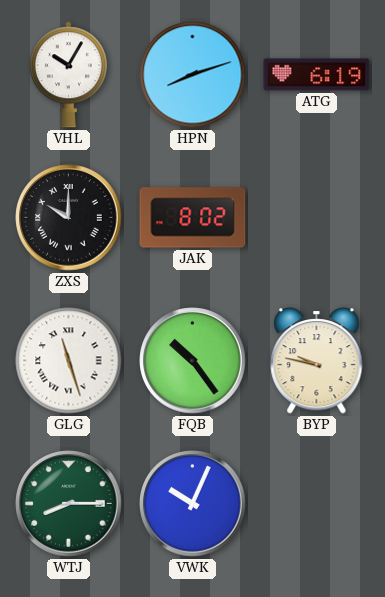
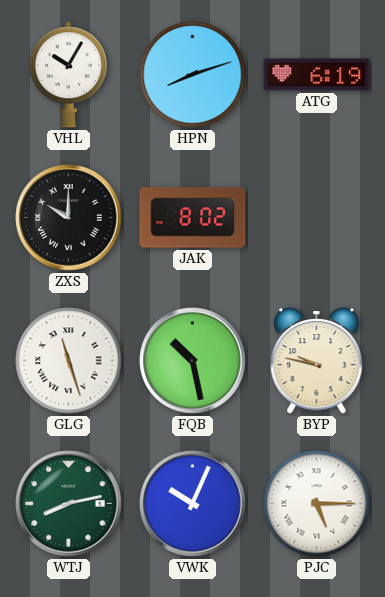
FQB: 10:24 -> 10:28
WTJ: 8:15 -> 8:13
PJC: none -> 5:15
